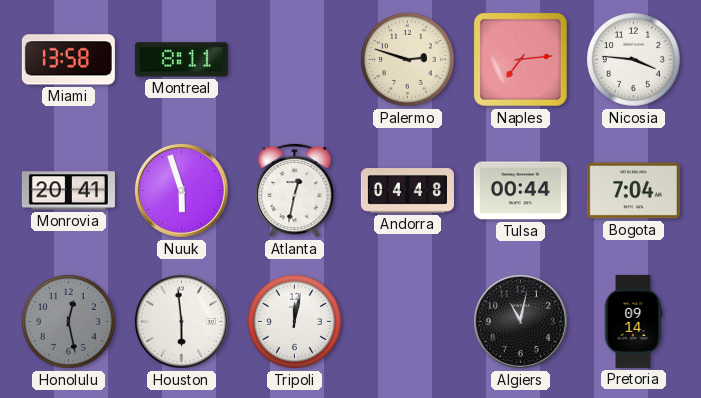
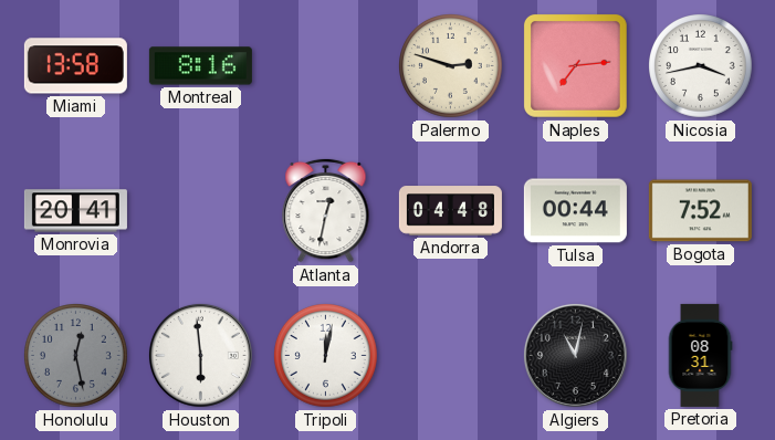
Montreal: 8:11 -> 8:16
Nicosia: 3:46 -> 3:43
Nuuk: 5:57 -> none
Bogota: 7:04 -> 7:52
Pretoria: 09:14 -> 08:31
